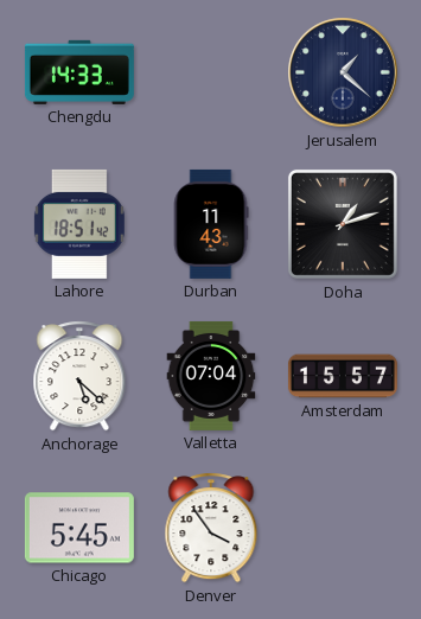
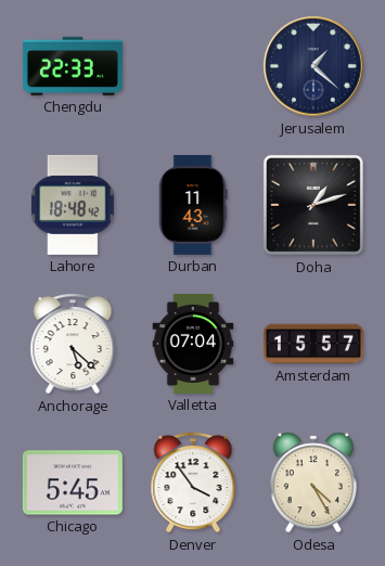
Chengdu: 14:33 -> 22:33
Lahore: 18:51 -> 18:48
Odesa: none -> 4:25
